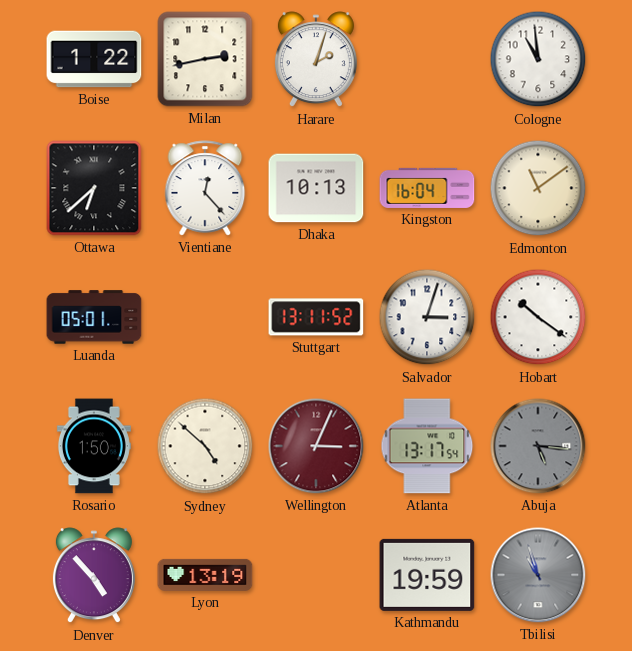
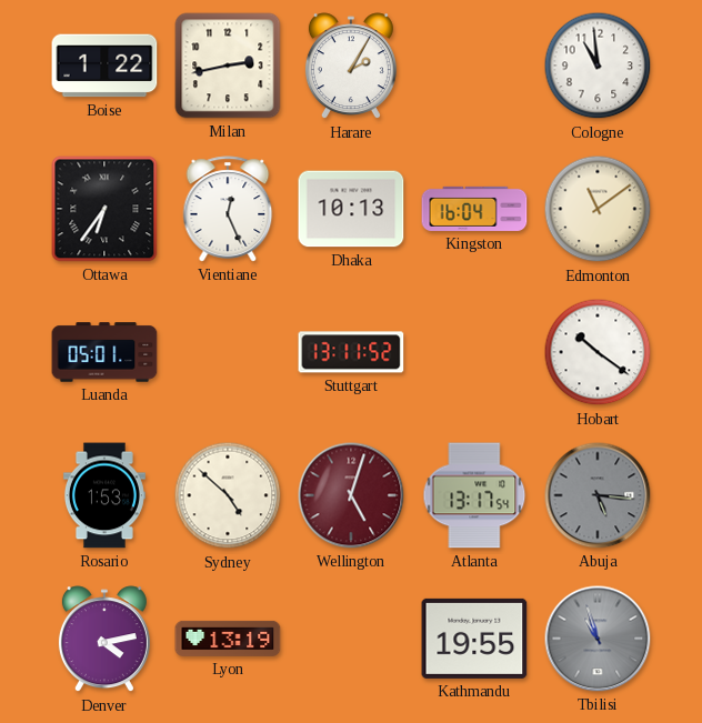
Harare: 2:03 -> 2:05
Ottawa: 6:38 -> 6:36
Vientiane: 12:23 -> 12:26
Salvador: 3:03 -> none
Rosario: 1:50 -> 1:53
Wellington: 3:04 -> 5:03
Denver: 4:53 -> 4:13
Kathmandu: 19:59 -> 19:55
